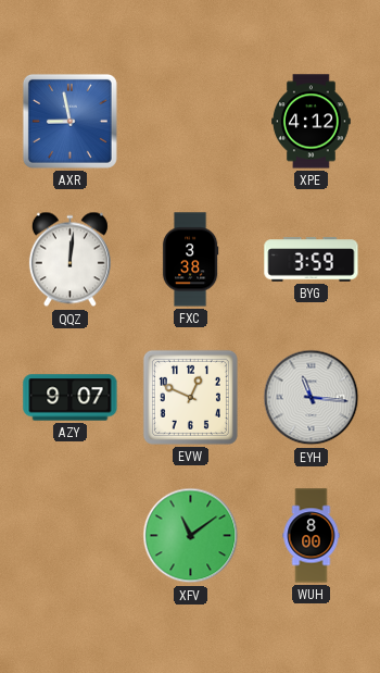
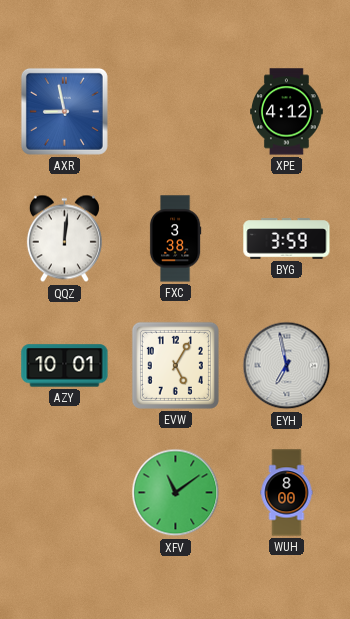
AZY: 9:07 -> 10:01
EVW: 12:49 -> 5:05
EYH: 11:16 -> 6:58
